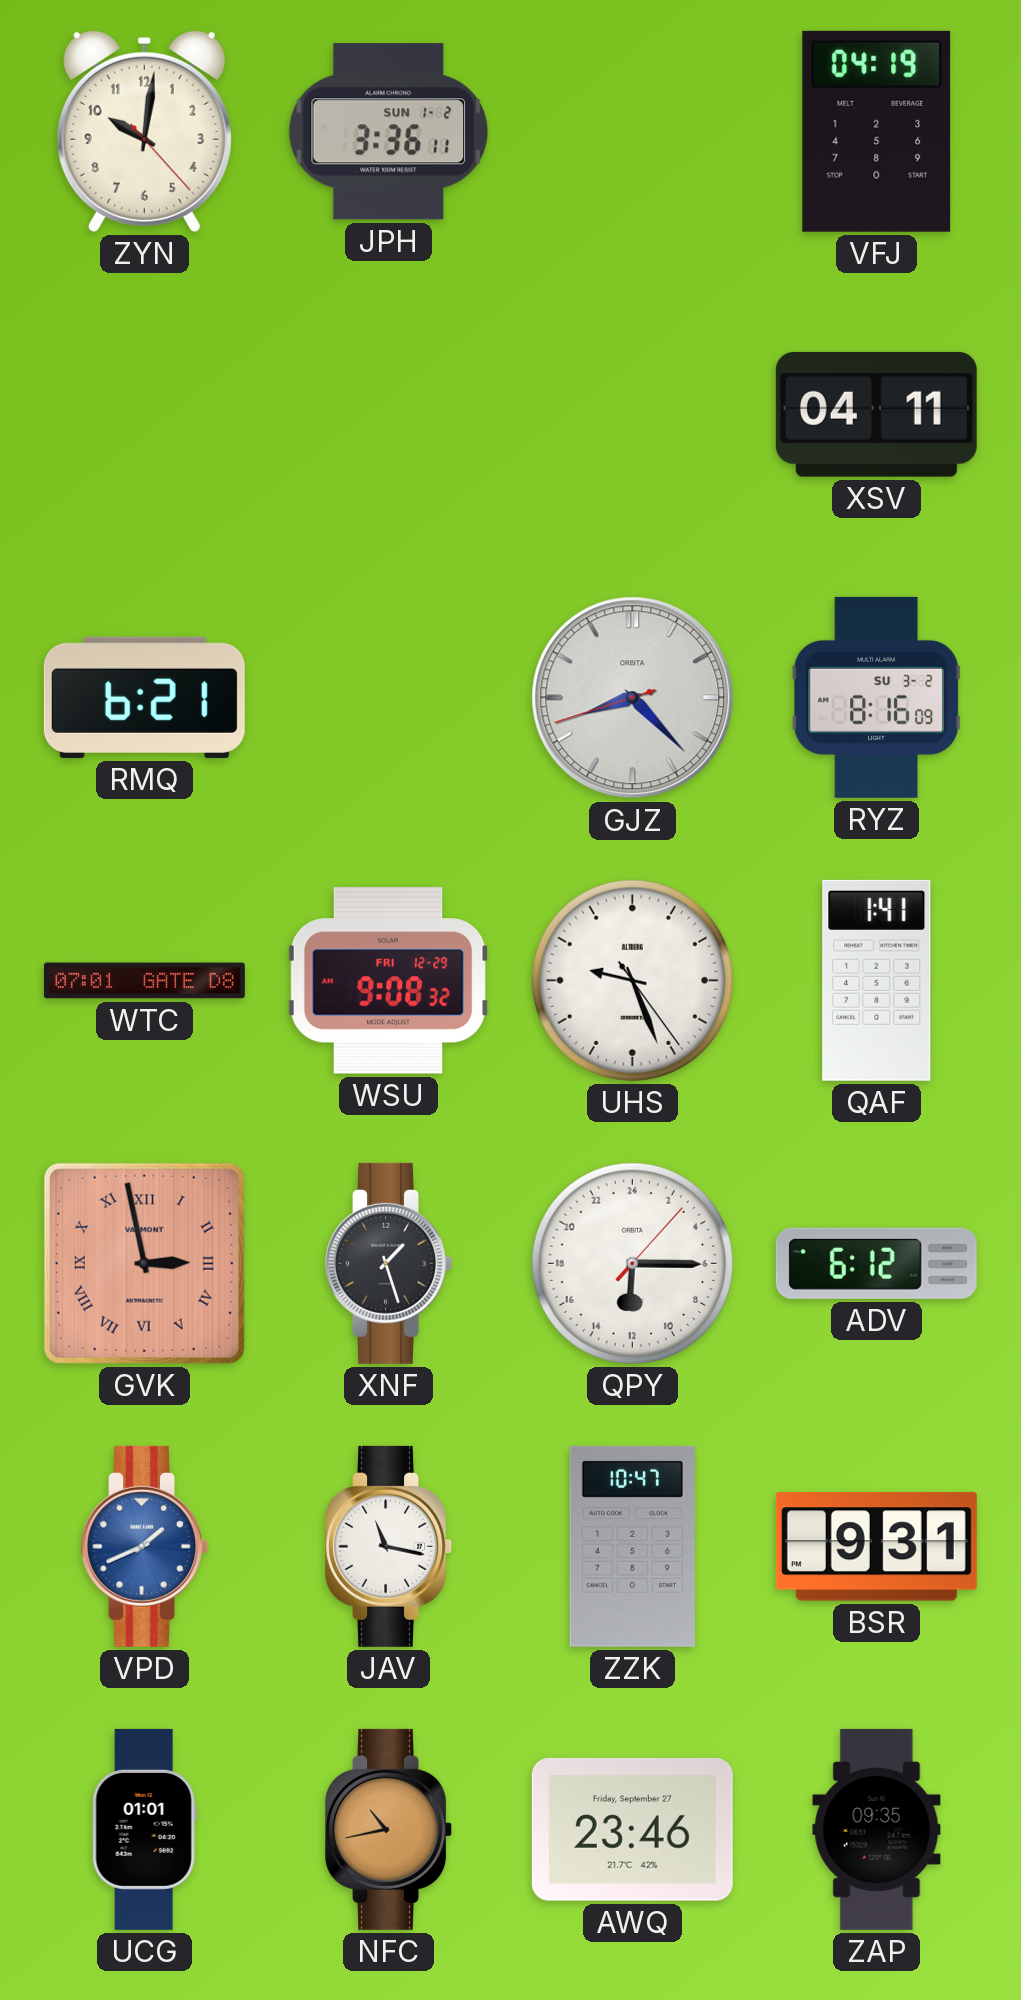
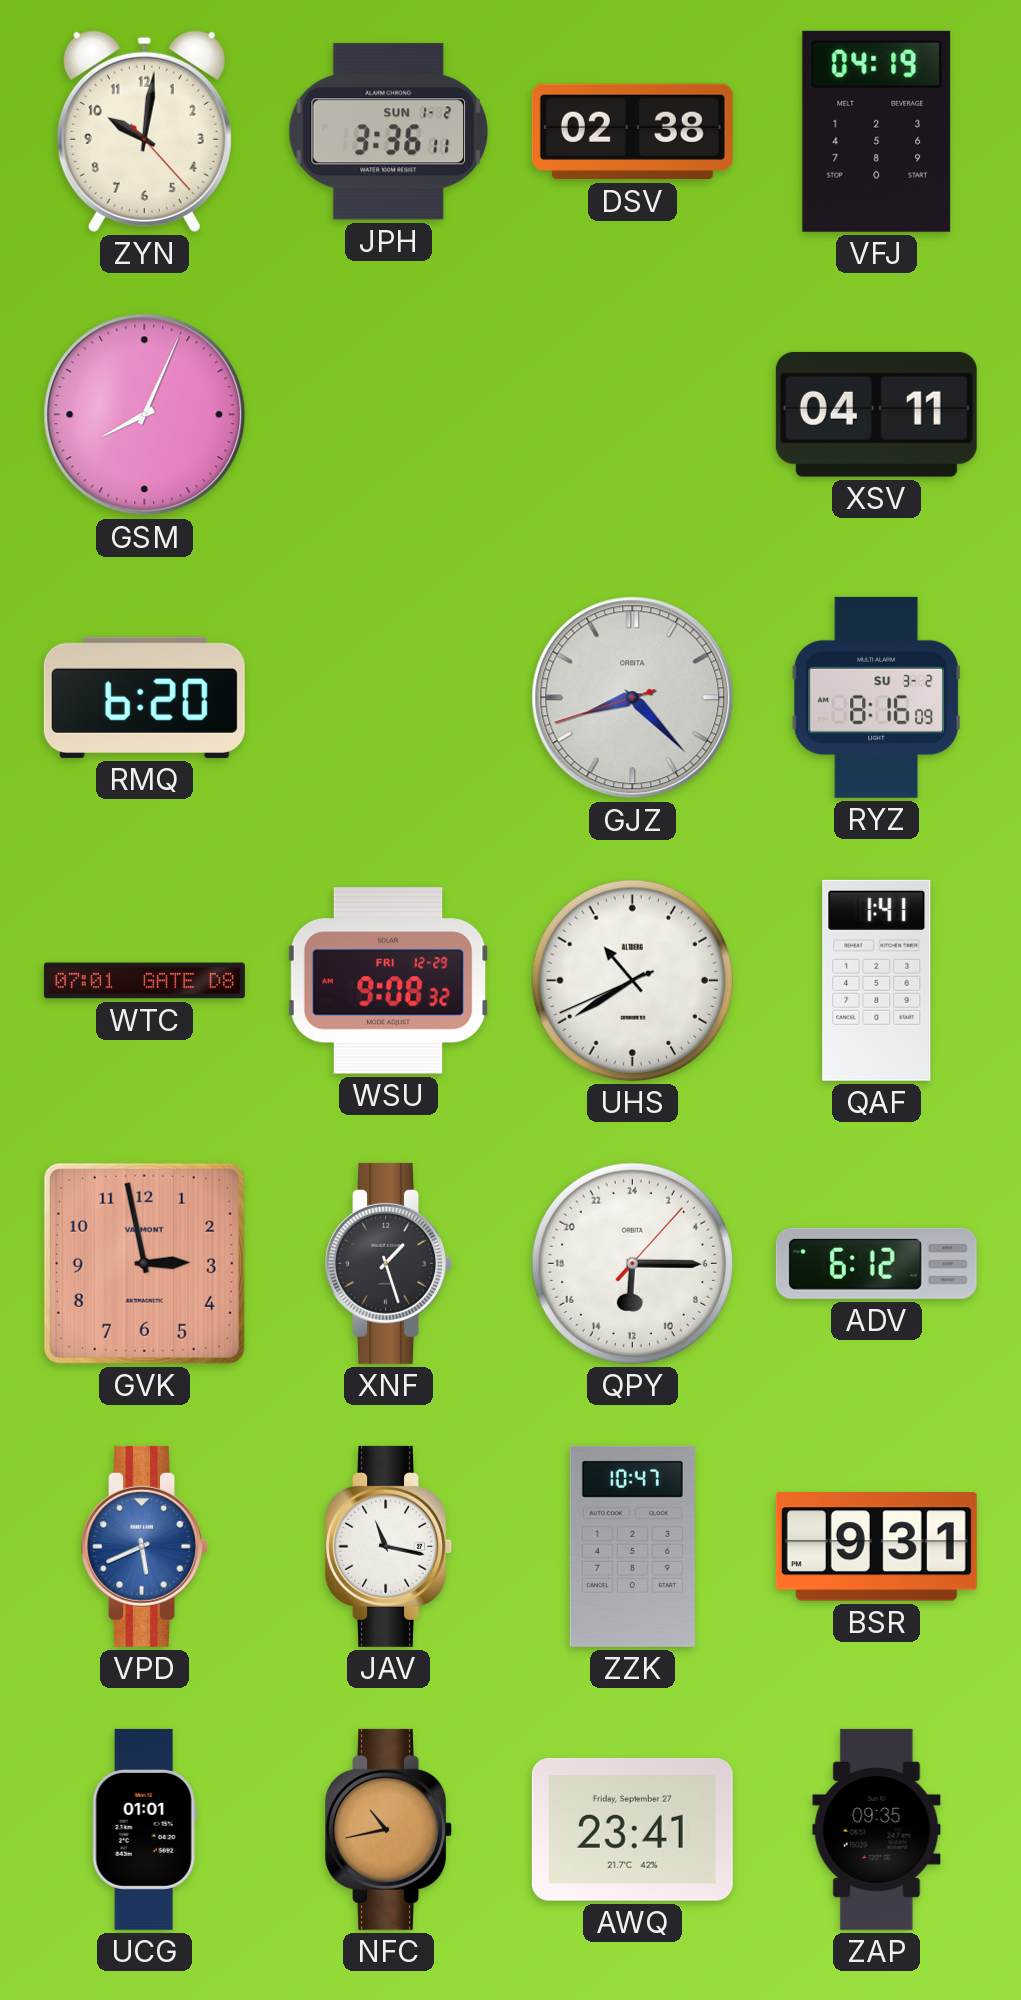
DSV: none -> 02:38
GSM: none -> 8:04
RMQ: 6:21 -> 6:20
UHS: 9:26 -> 10:39
GVK numerals: Roman -> Arabic
VPD: 1:41 -> 5:41
AWQ: 23:46 -> 23:41
